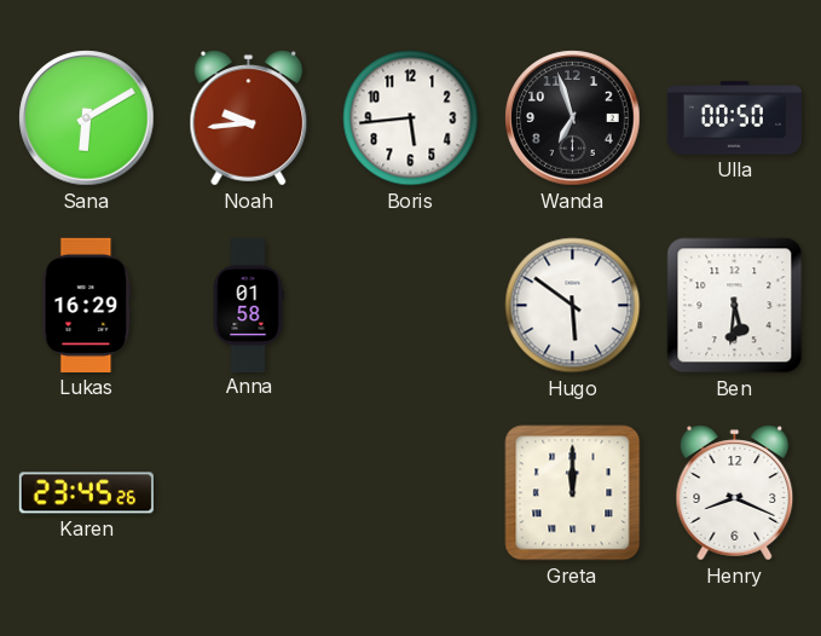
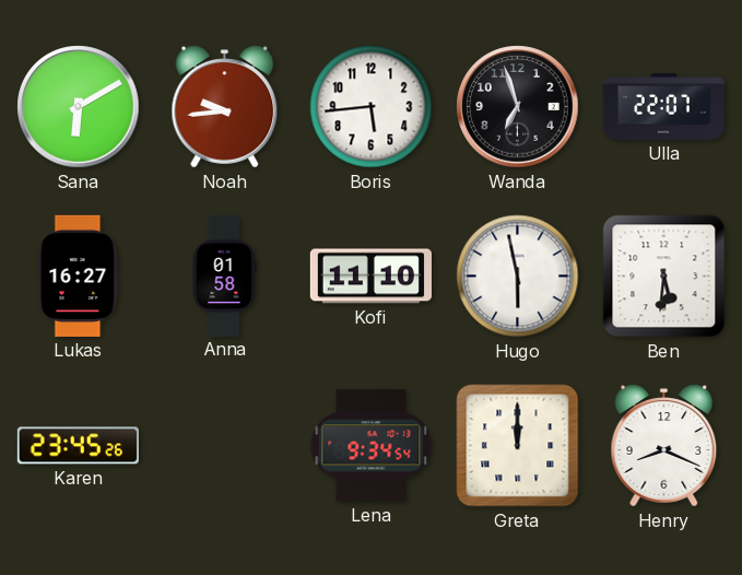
Ulla: 00:50 -> 22:07
Lukas: 16:29 -> 16:27
Kofi: none -> 11:10
Hugo: 5:51 -> 5:58
Lena: none -> 9:34
